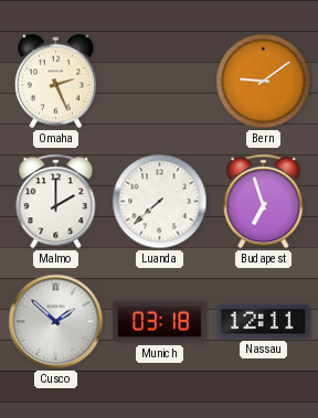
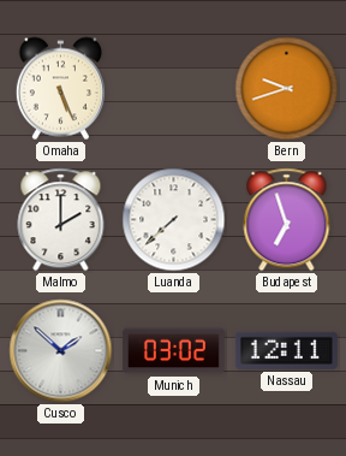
Omaha: 2:26 -> 5:26
Bern: 9:09 -> 9:42
Munich: 03:18 -> 03:02
